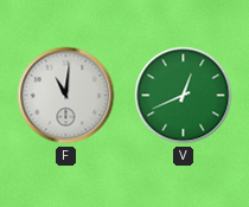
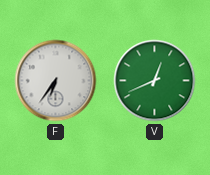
F: 11:01 -> 6:36
